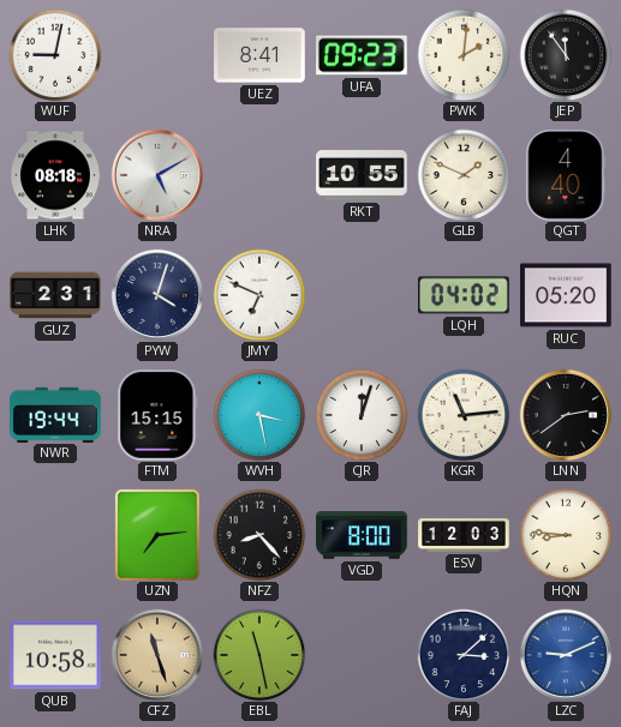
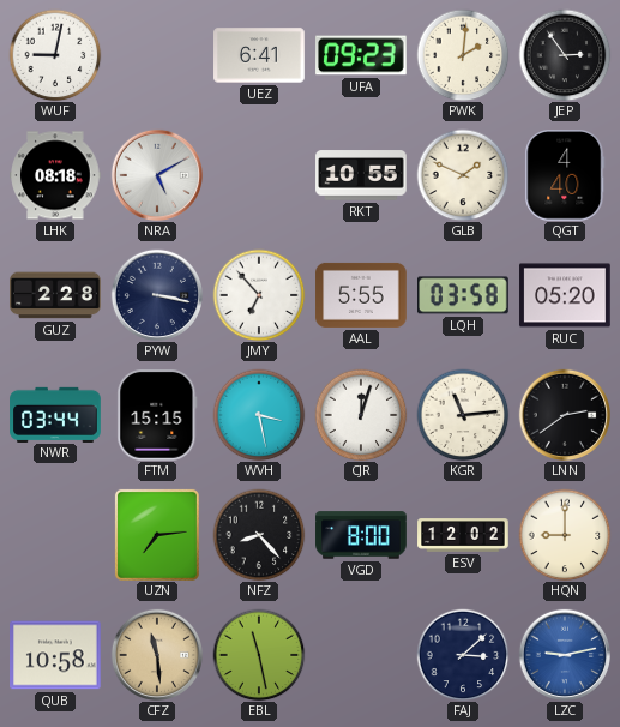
UEZ: 8:41 -> 6:41
JEP: 11:54 -> 2:54
GUZ: 2:31 -> 2:28
PYW: 4:03 -> 3:17
JMY: 6:49 -> 6:53
AAL: none -> 5:55
LQH: 04:02 -> 03:58
NWR: 19:44 -> 03:44
ESV: 12:03 -> 12:02
HQN: 8:46 -> 9:00
CFZ: 11:27 -> 11:29
LZC: 9:11 -> 9:13
